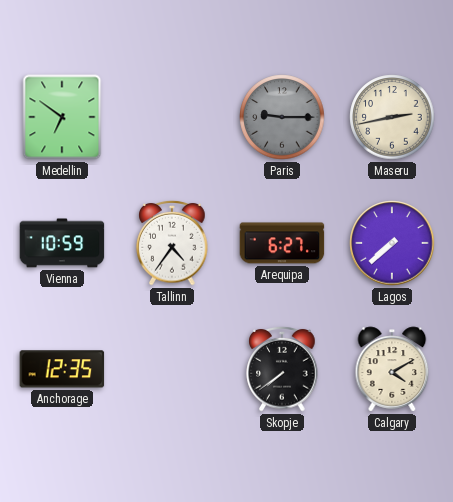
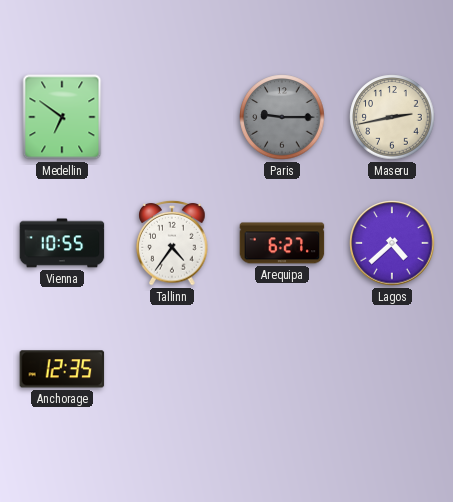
Vienna: 10:59 -> 10:55
Lagos: 7:38 -> 4:38
Skopje: 7:39 -> none
Calgary: 4:10 -> none
